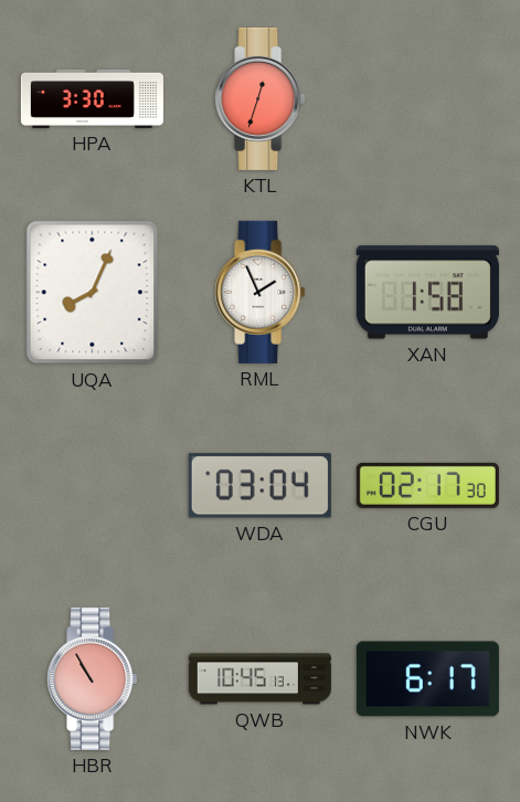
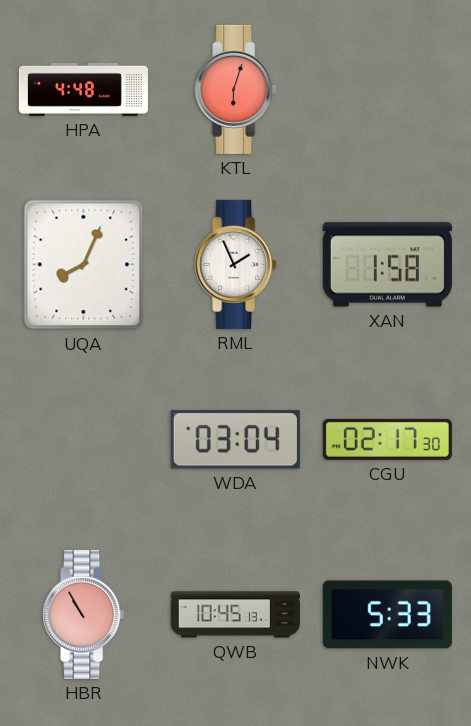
HPA: 3:30 -> 4:48
KTL: 12:33 -> 6:03
NWK: 6:17 -> 5:33
